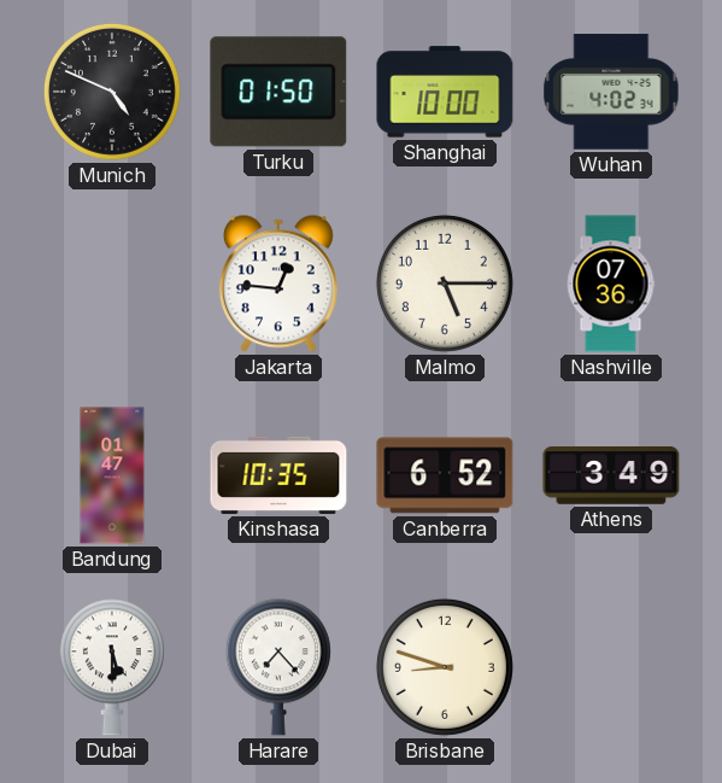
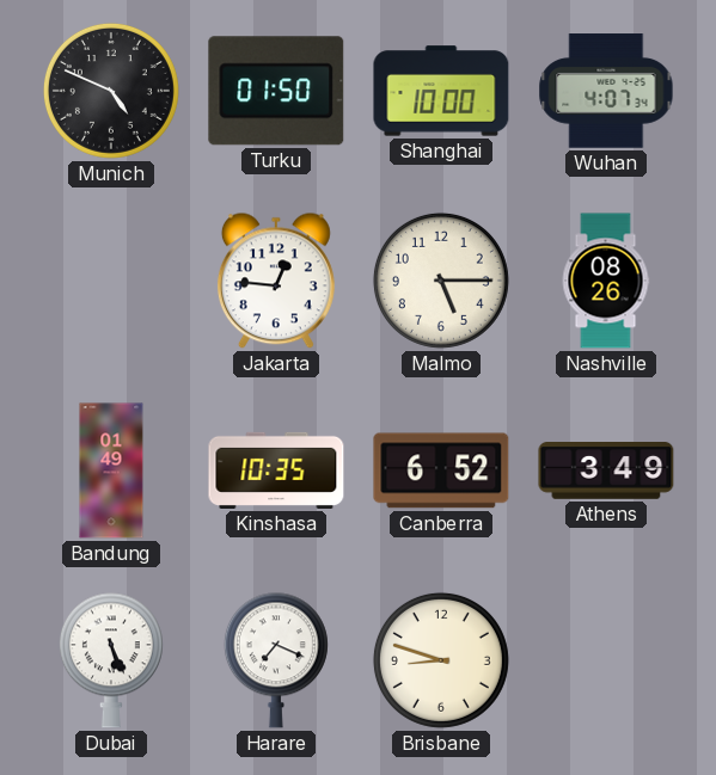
Wuhan: 4:02 -> 4:07
Nashville: 07:36 -> 08:26
Bandung: 01:47 -> 01:49
Dubai: 5:30 -> 5:26
Harare: 7:23 -> 7:19
